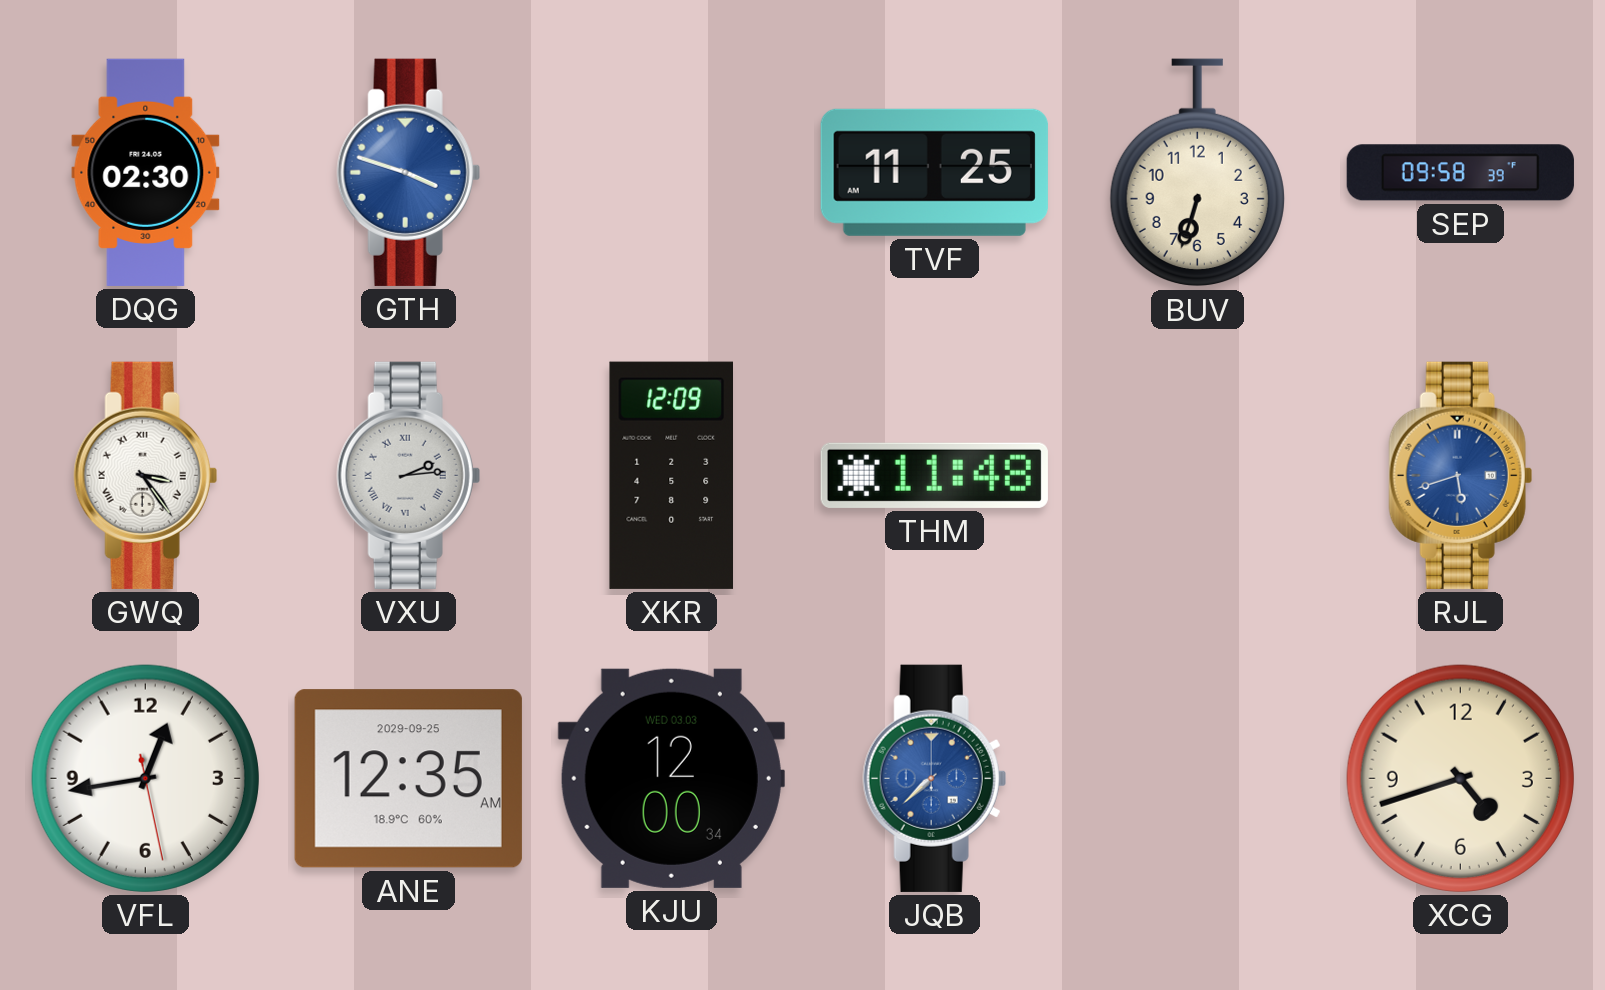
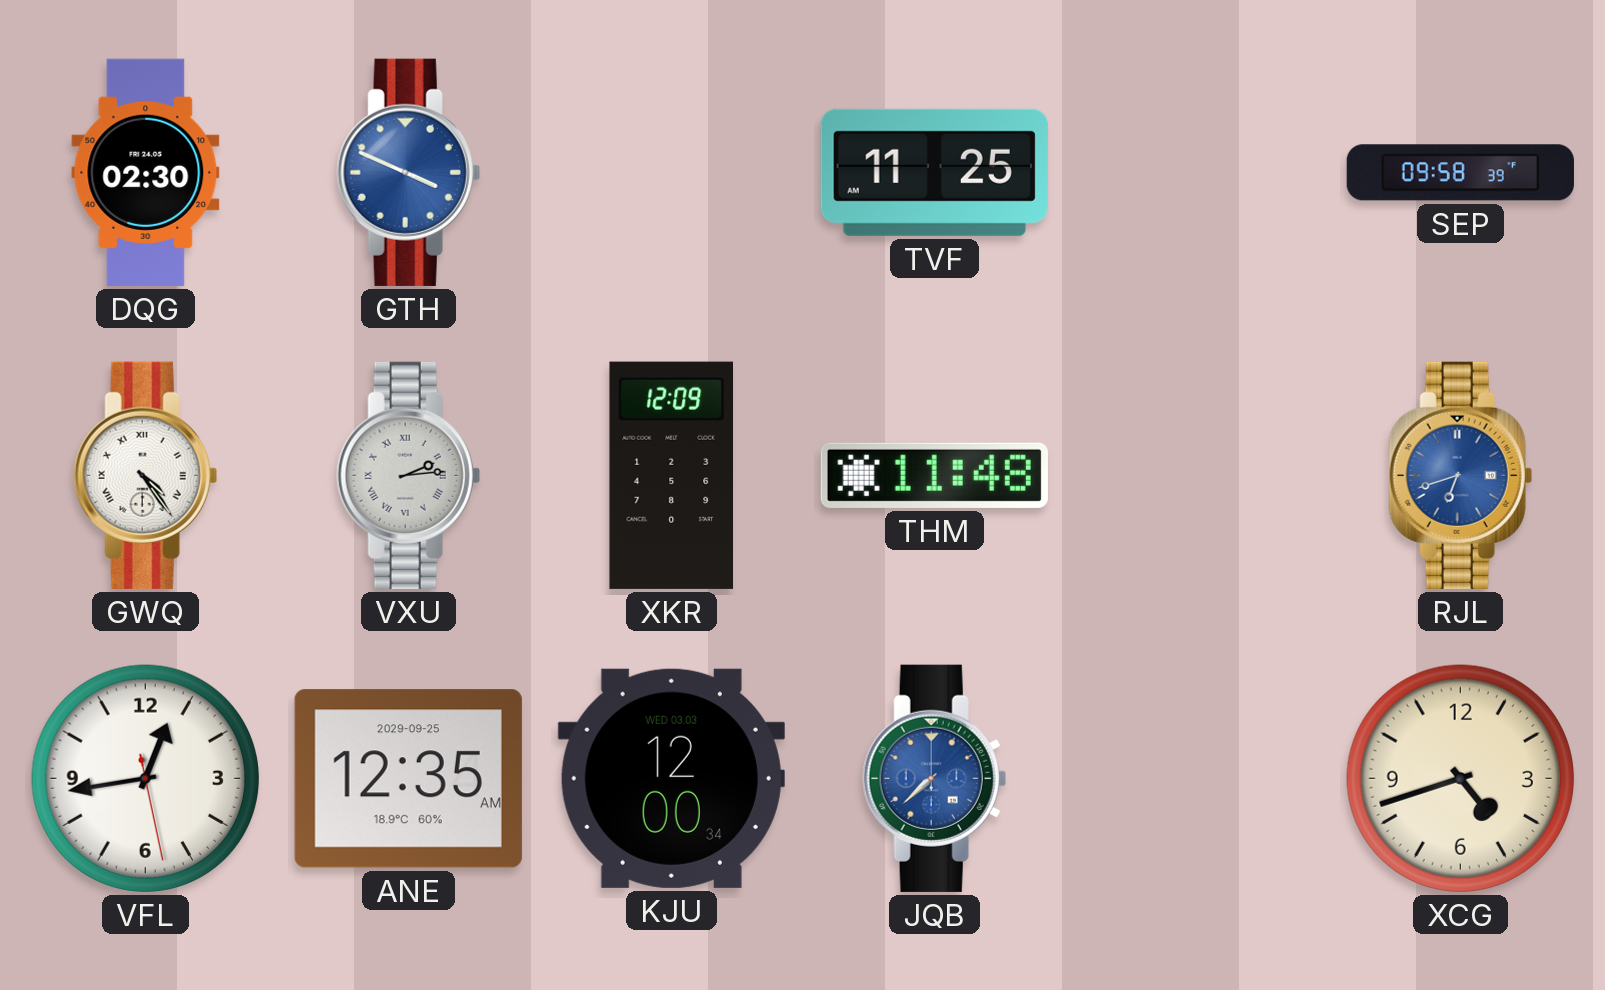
GTH: 3:48 -> 3:49
BUV: 6:33 -> none
GWQ: 3:24 -> 4:24
RJL: 5:42 -> 6:42
